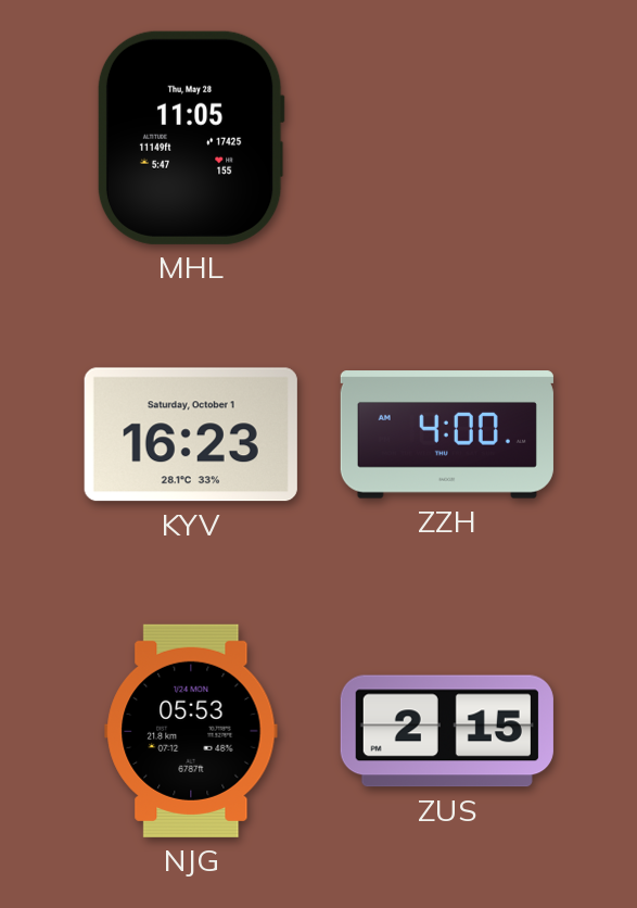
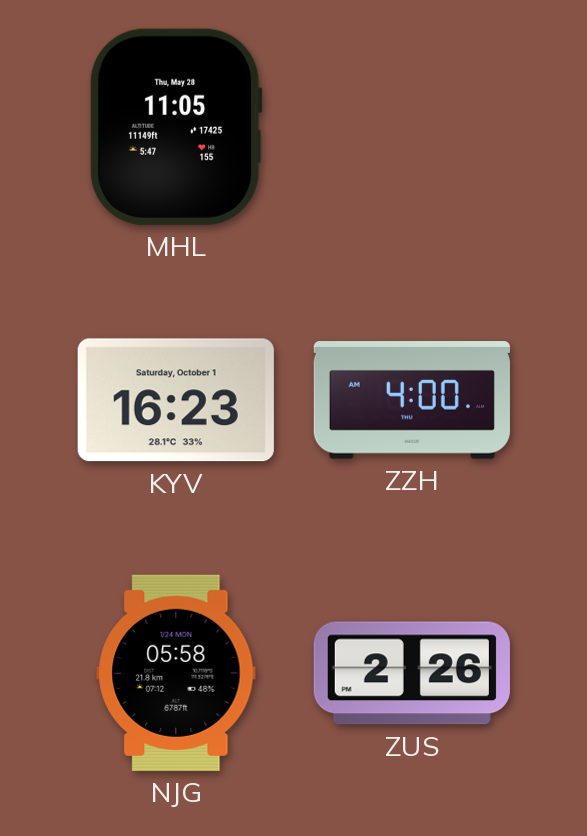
NJG: 05:53 -> 05:58
ZUS: 2:15 -> 2:26
